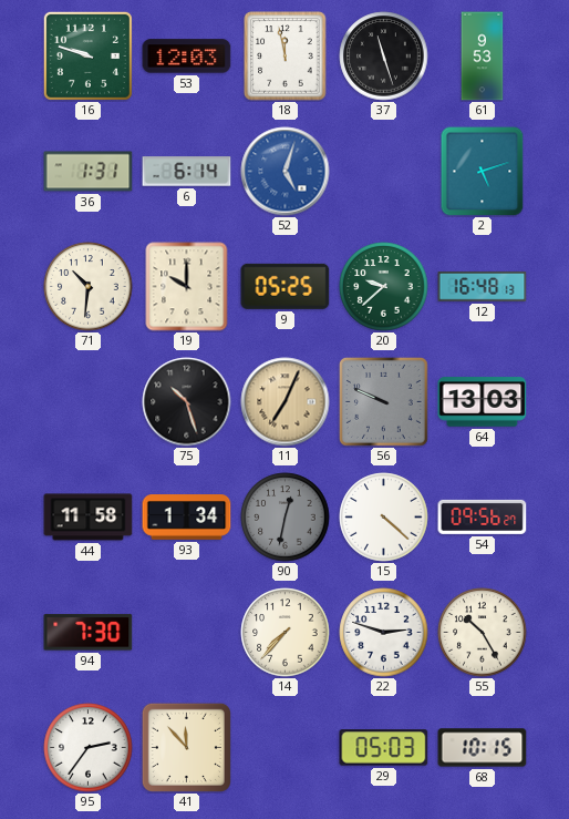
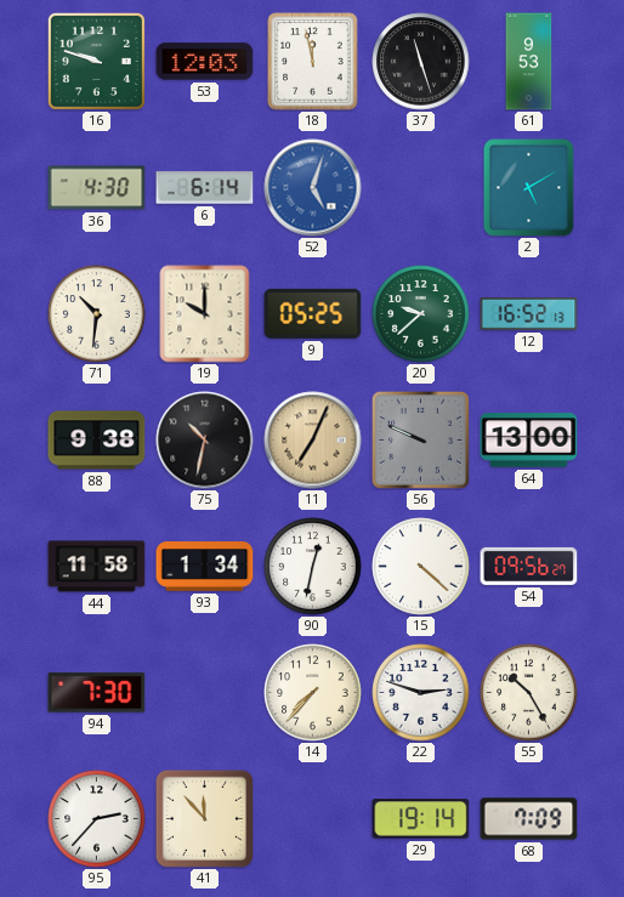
36: 1:31 -> 4:30
2: 5:12 -> 5:10
12: 16:48 -> 16:52
88: none -> 9:38
75: 10:27 -> 10:32
64: 13:03 -> 13:00
90 dial: grey -> white
95: 2:36 -> 2:37
29: 05:03 -> 19:14
68: 10:15 -> 7:09
